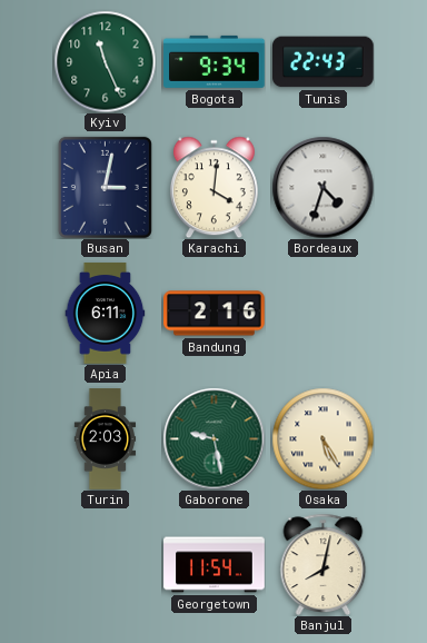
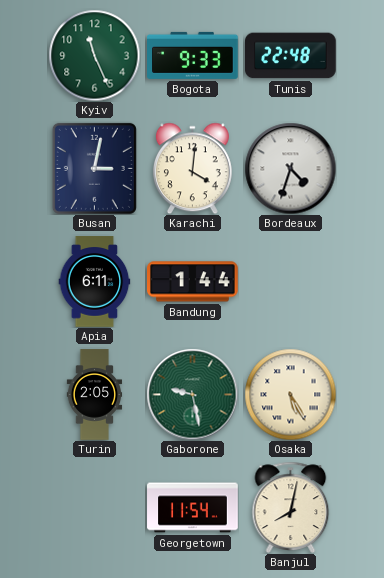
Bogota: 9:34 -> 9:33
Tunis: 22:43 -> 22:48
Bandung: 2:16 -> 1:44
Turin: 2:03 -> 2:05
